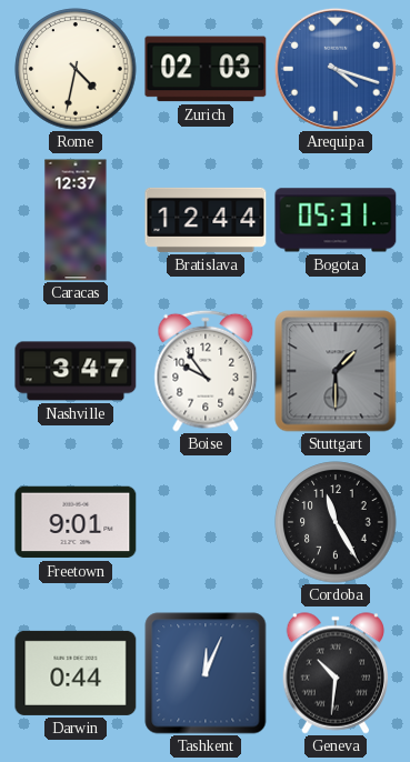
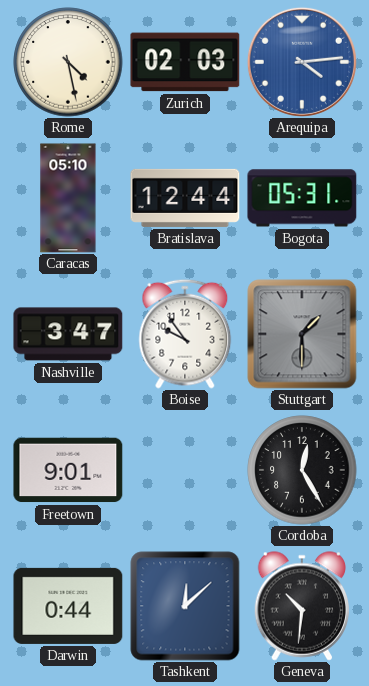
Rome: 4:32 -> 4:28
Arequipa: 4:18 -> 4:14
Caracas: 12:37 -> 05:10
Cordoba: 11:25 -> 12:25
Tashkent: 12:04 -> 12:08
